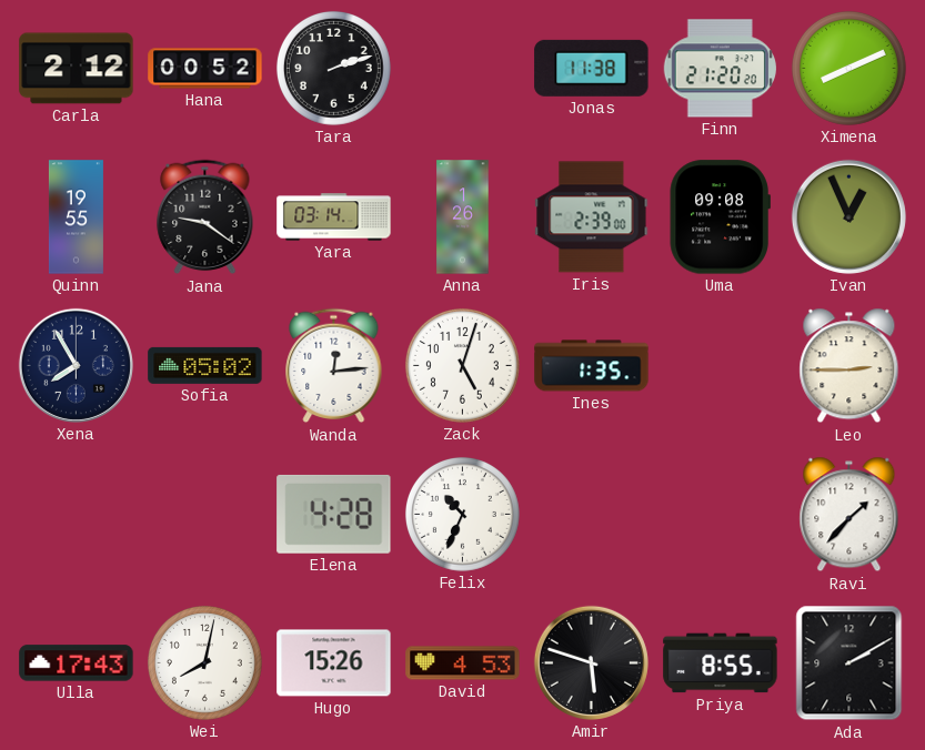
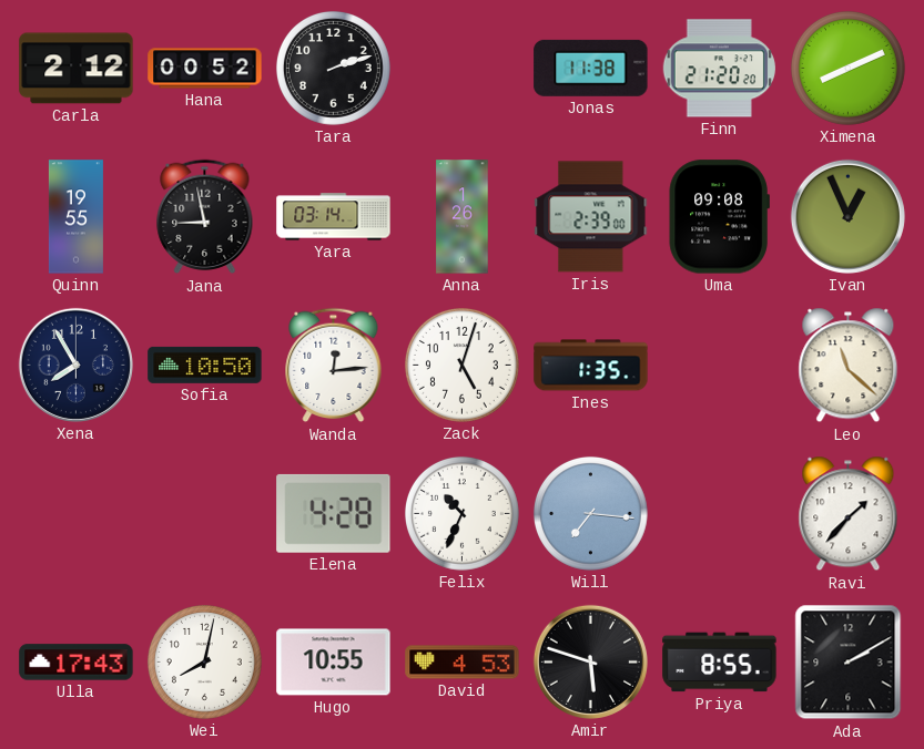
Jana: 9:21 -> 8:58
Sofia: 05:02 -> 10:50
Leo: 2:45 -> 11:22
Will: none -> 7:16
Hugo: 15:26 -> 10:55
